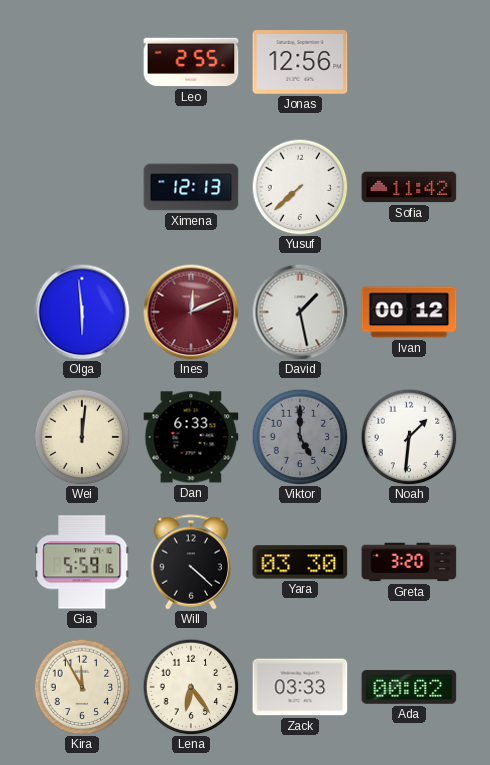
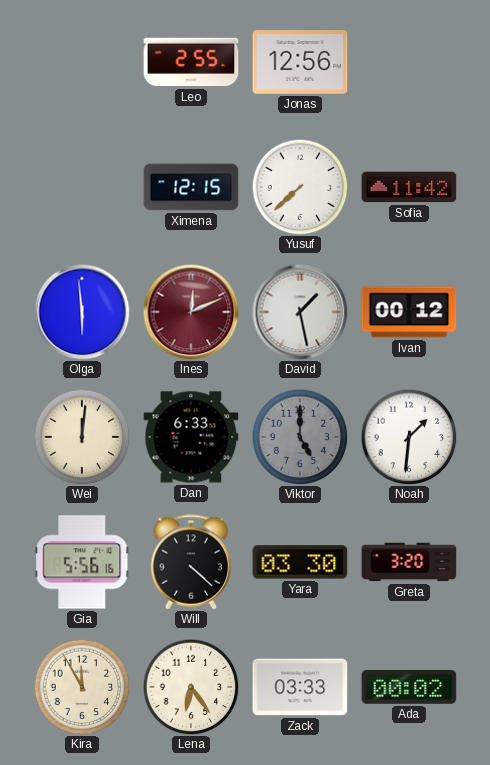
Ximena: 12:13 -> 12:15
Gia: 5:59 -> 5:56
